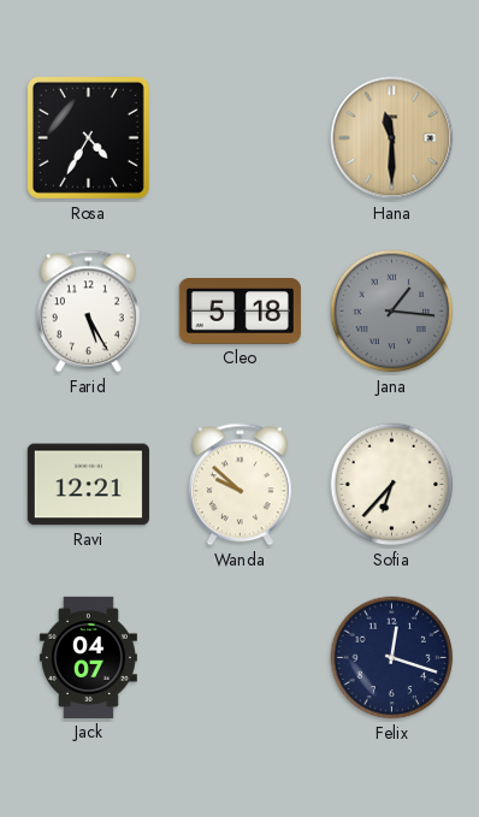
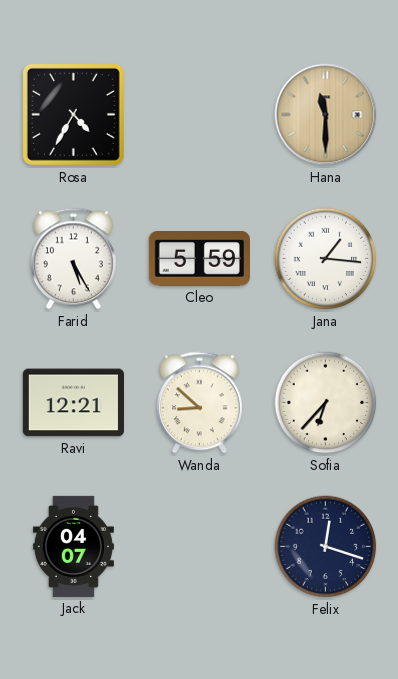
Cleo: 5:18 -> 5:59
Jana dial: grey -> white
Wanda: 9:52 -> 8:52
